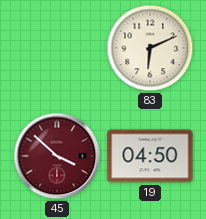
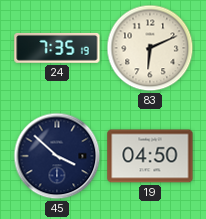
24: none -> 7:35
45 dial: burgundy -> navy
